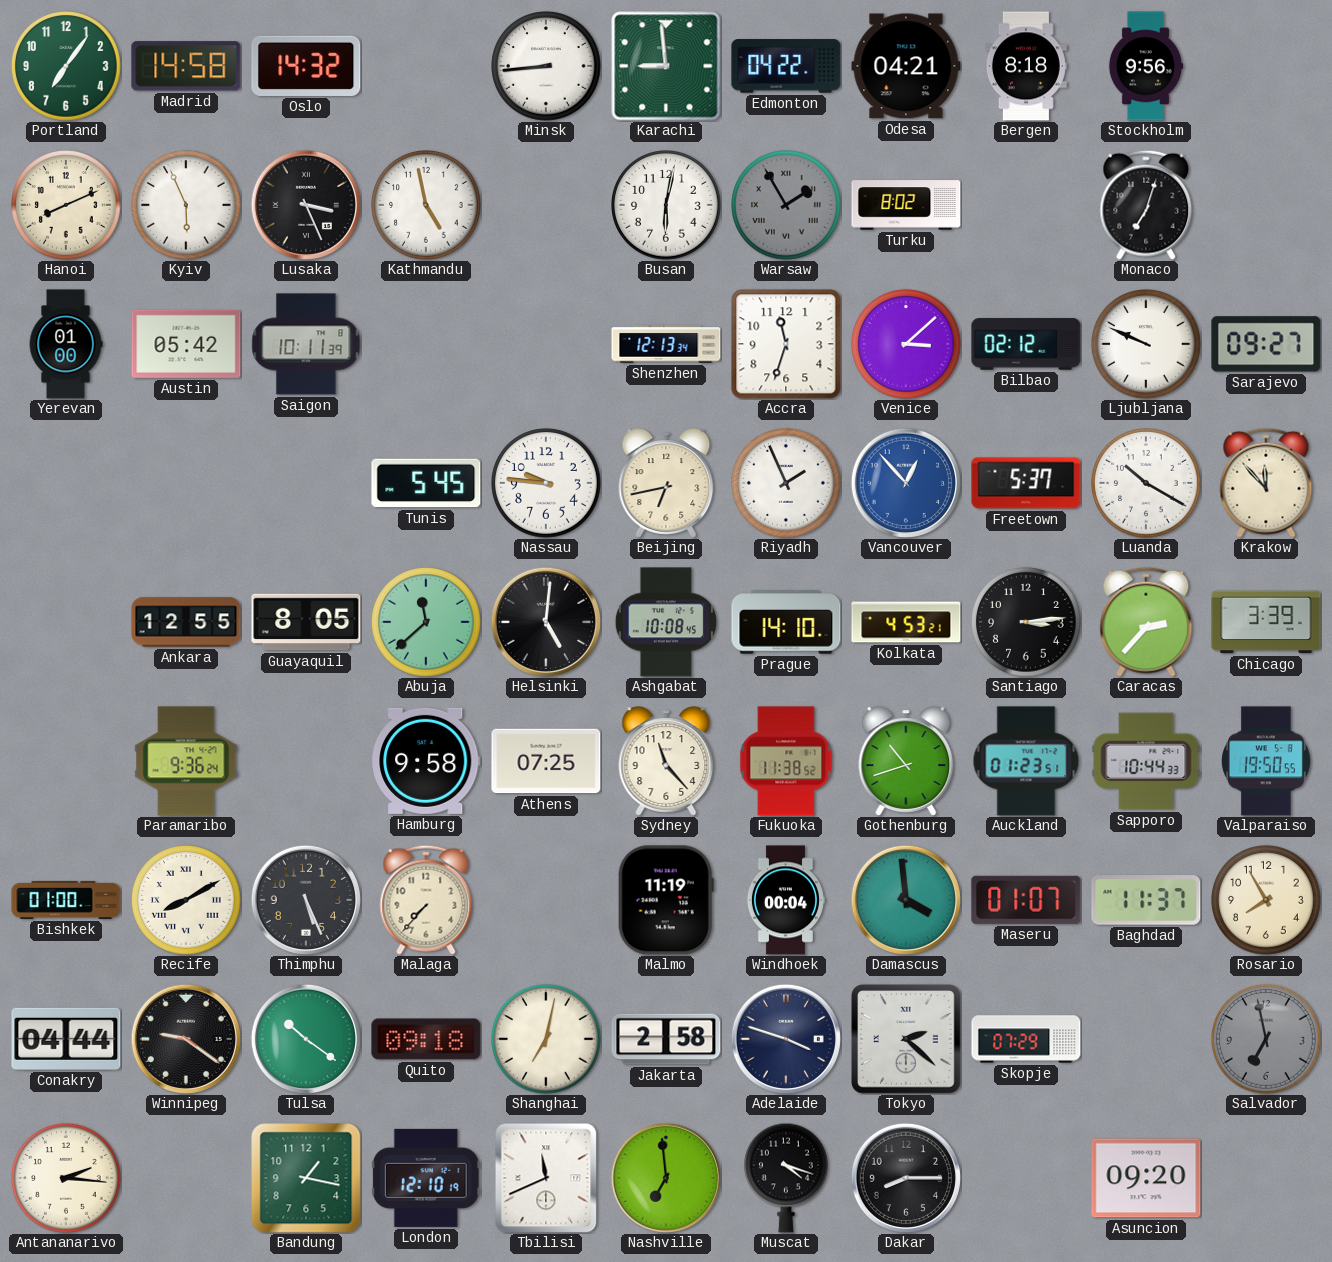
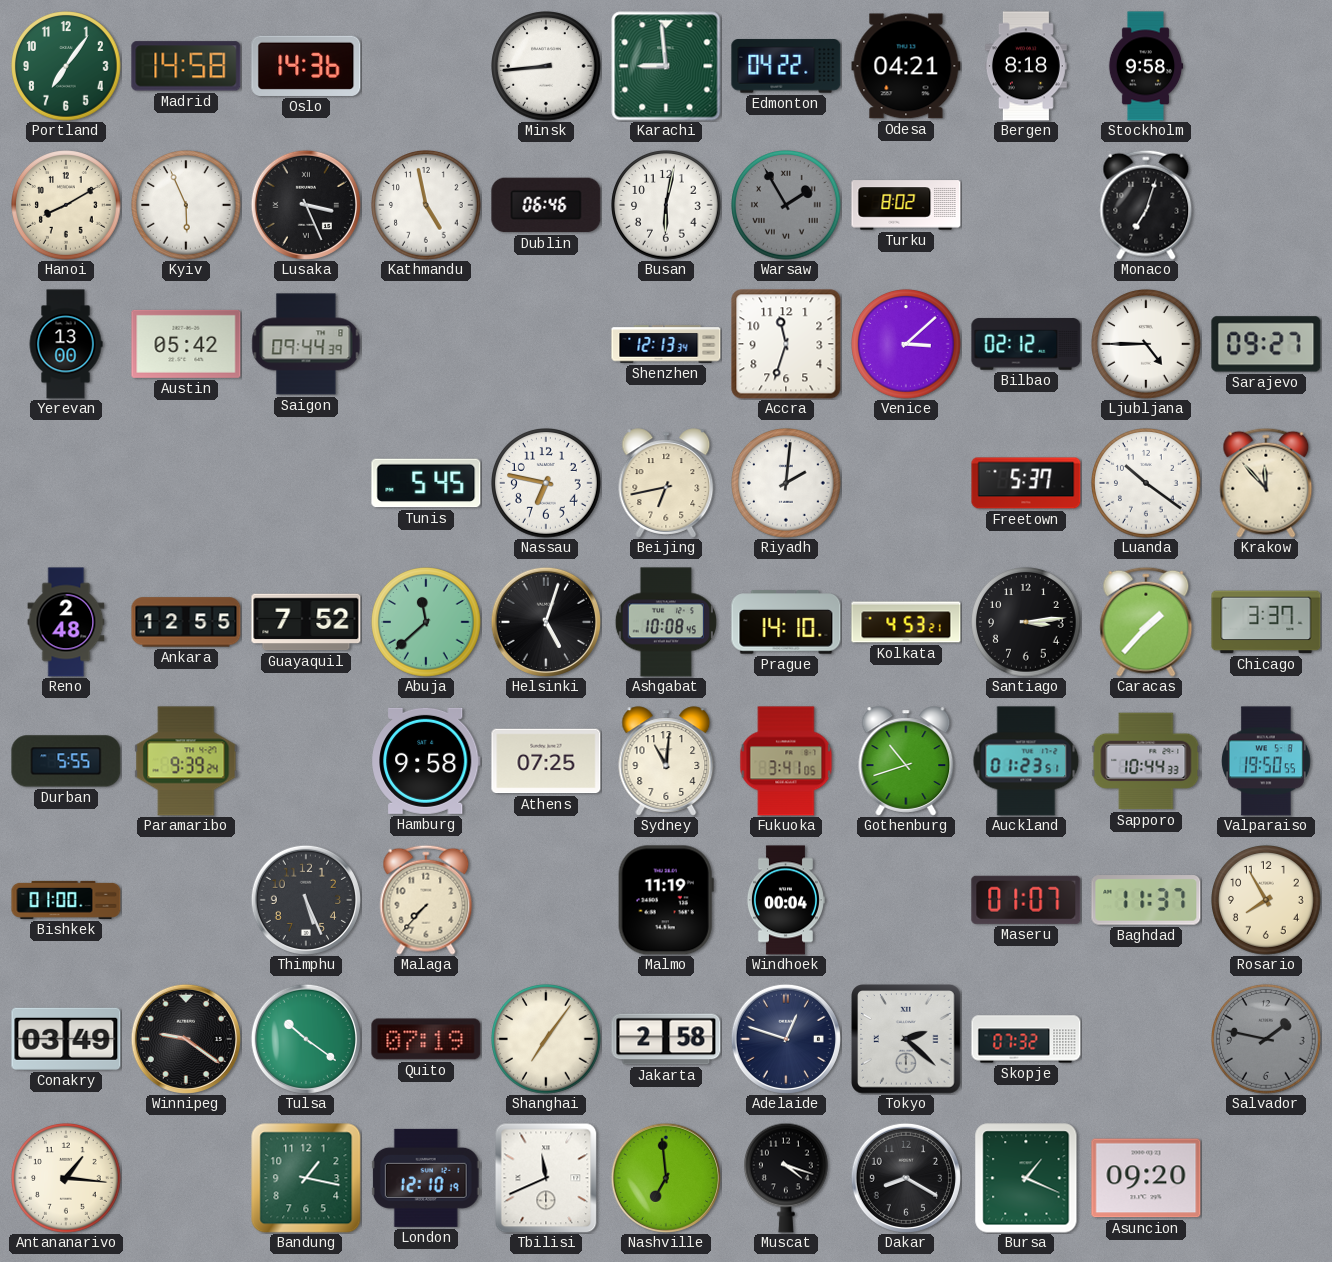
Oslo: 14:32 -> 14:36
Stockholm: 9:56 -> 9:58
Hanoi: 8:11 -> 8:10
Dublin: none -> 06:46
Yerevan: 01:00 -> 13:00
Saigon: 10:11 -> 09:44
Ljubljana: 9:49 -> 4:45
Nassau: 9:46 -> 6:47
Riyadh: 1:56 -> 2:01
Vancouver: 12:53 -> none
Luanda: 10:20 -> 10:21
Reno: none -> 2:48
Guayaquil: 8:05 -> 7:52
Helsinki: 5:01 -> 5:03
Caracas: 2:37 -> 1:37
Chicago: 3:39 -> 3:37
Durban: none -> 5:55
Paramaribo: 9:36 -> 9:39
Sydney: 11:23 -> 11:01
Fukuoka: 11:38 -> 3:41
Recife: 8:10 -> none
Damascus: 3:59 -> none
Conakry: 04:44 -> 03:49
Quito: 09:18 -> 07:19
Shanghai: 7:02 -> 7:06
Adelaide: 3:48 -> 12:48
Skopje: 07:29 -> 07:32
Salvador: 6:58 -> 1:47
Antananarivo: 2:16 -> 1:16
Dakar: 8:15 -> 8:20
Bursa: none -> 1:19
